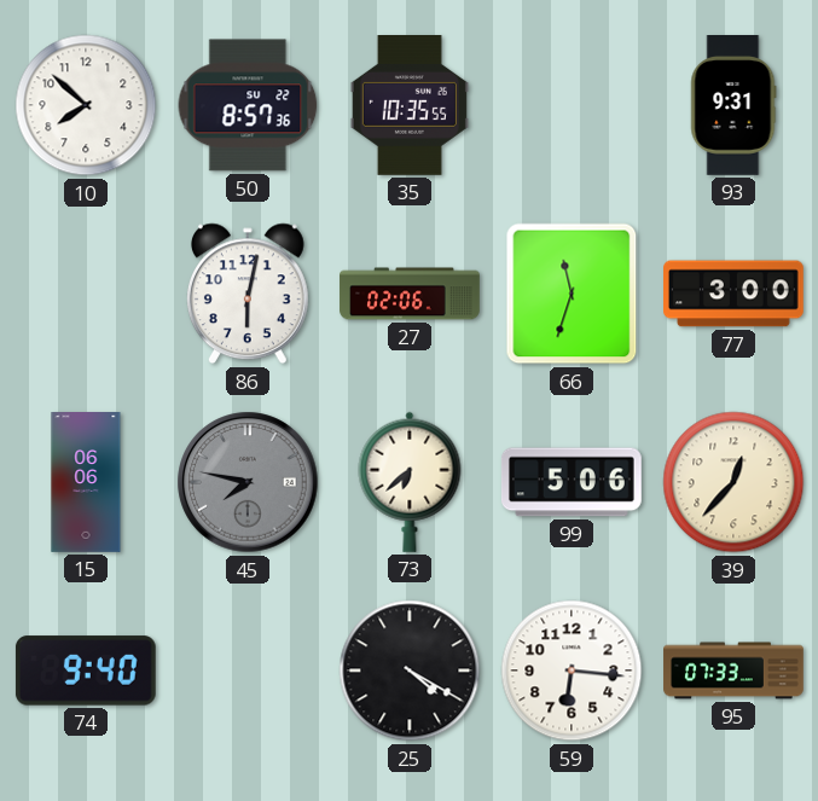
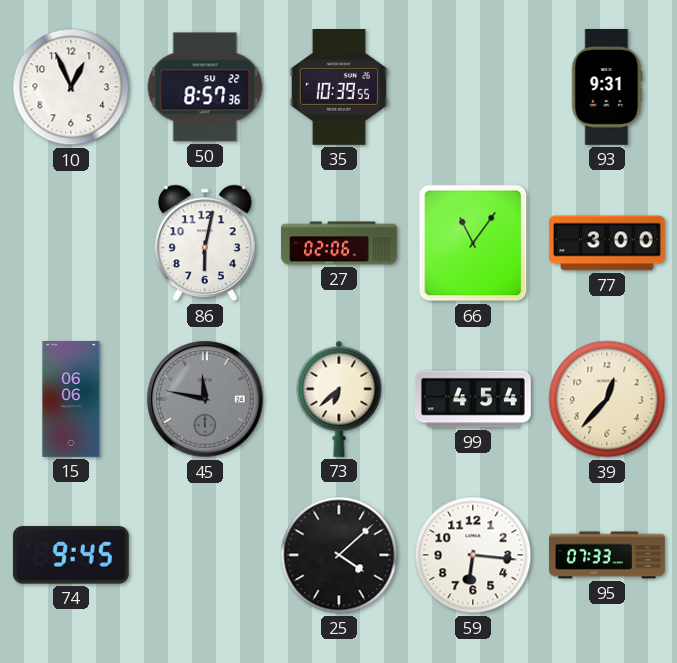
10: 7:52 -> 12:56
35: 10:35 -> 10:39
66: 11:33 -> 11:06
45: 7:47 -> 11:47
99: 5:06 -> 4:54
74: 9:40 -> 9:45
25: 4:20 -> 4:08
